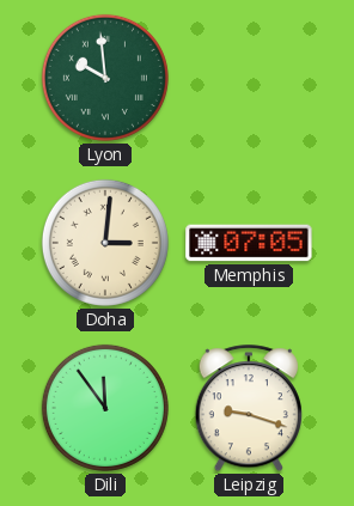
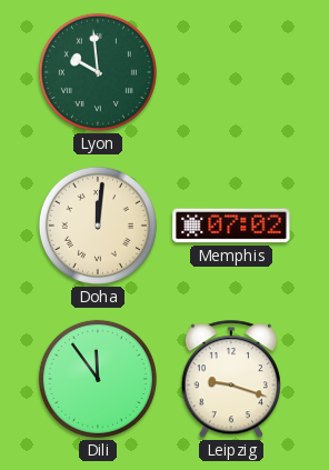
Doha: 3:01 -> 12:01
Memphis: 07:05 -> 07:02
